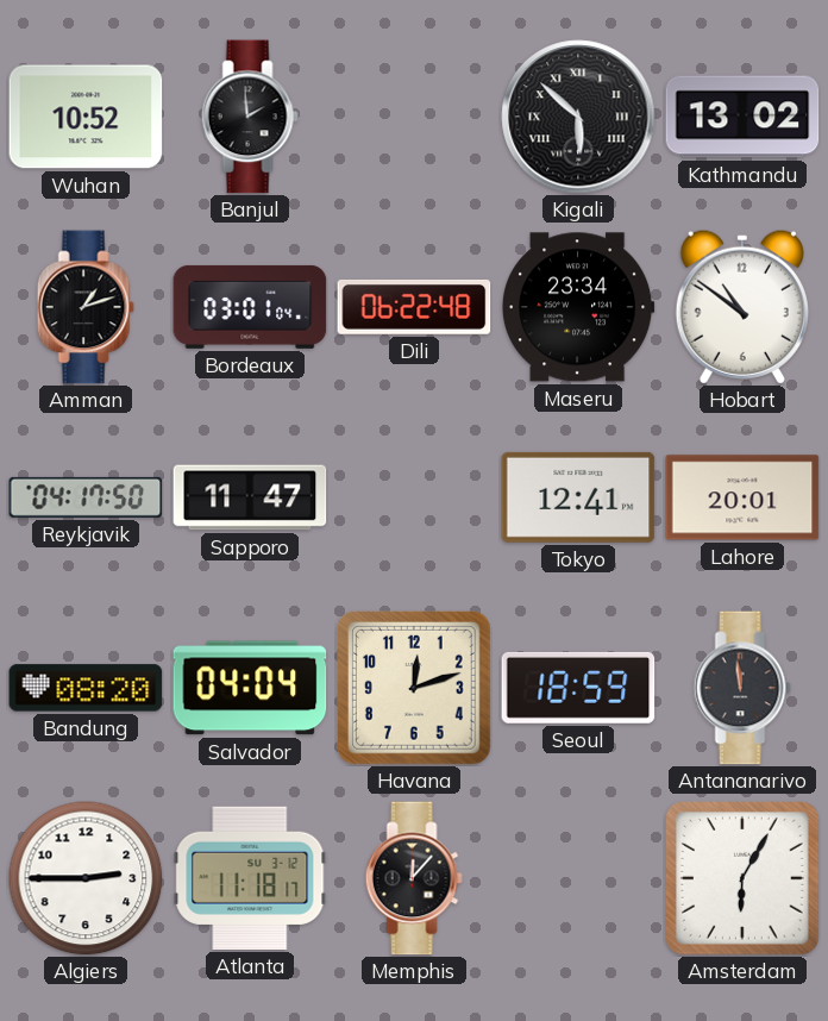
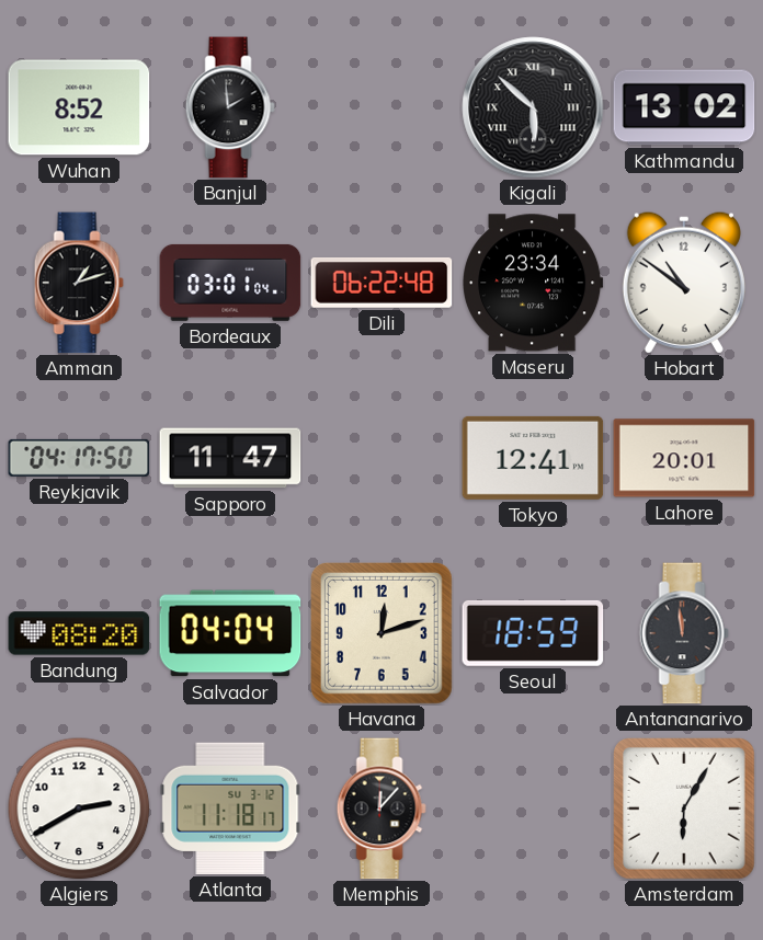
Wuhan: 10:52 -> 8:52
Algiers: 2:45 -> 2:40
